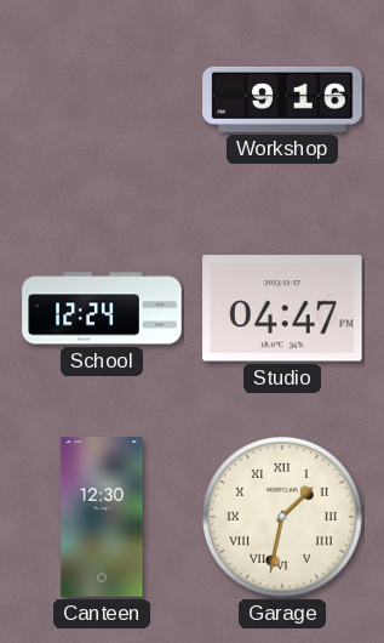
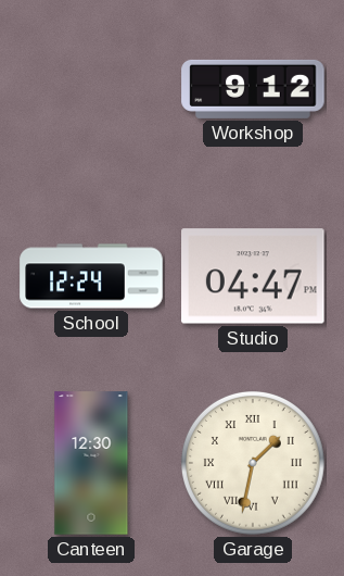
Workshop: 9:16 -> 9:12
